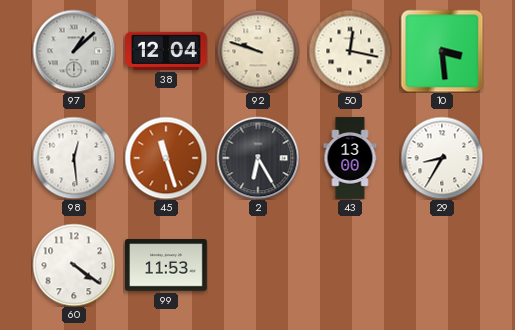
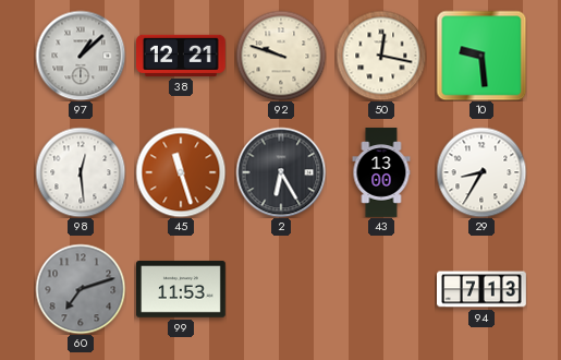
38: 12:04 -> 12:21
10: 3:29 -> 9:29
60: 4:21 -> 7:12
60 dial: white -> grey
94: none -> 7:13
